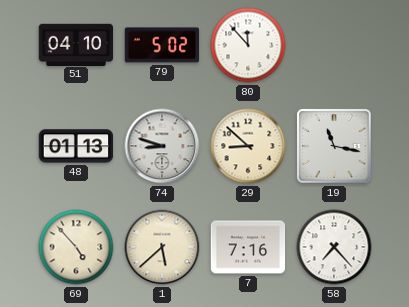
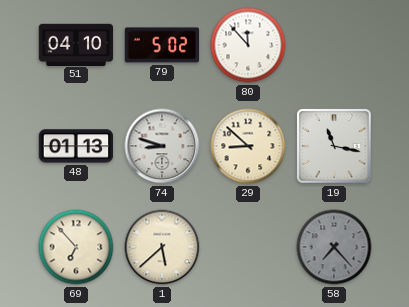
69: 4:53 -> 6:53
7: 7:16 -> none
58 dial: white -> grey
